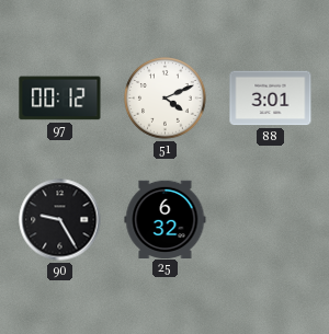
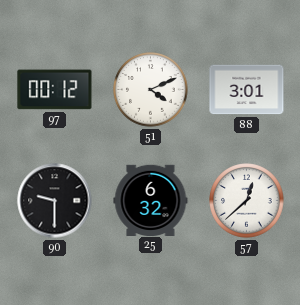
90: 9:25 -> 9:30
57: none -> 12:38
